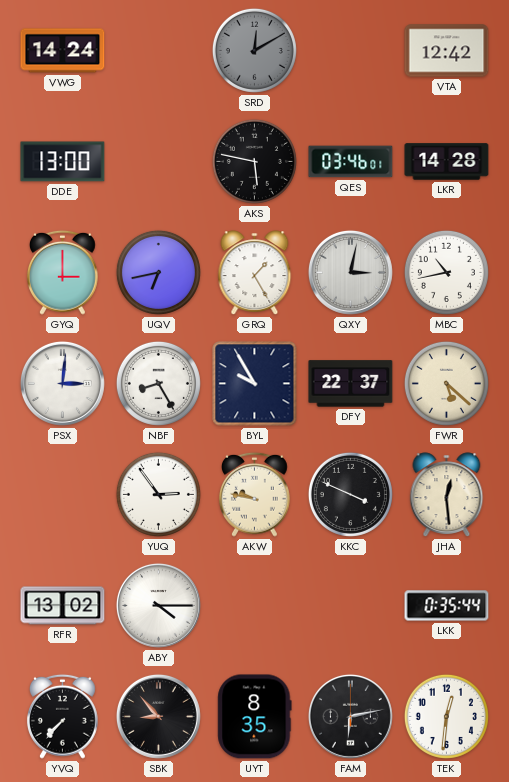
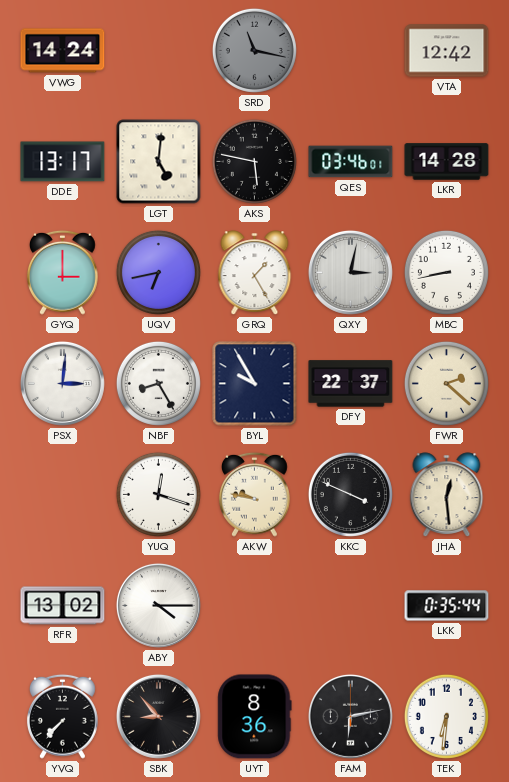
SRD: 12:10 -> 11:17
DDE: 13:00 -> 13:17
LGT: none -> 5:01
MBC: 10:43 -> 8:43
FWR: 5:22 -> 2:22
YUQ: 2:54 -> 12:18
UYT: 8:35 -> 8:36
TEK: 12:31 -> 6:31
